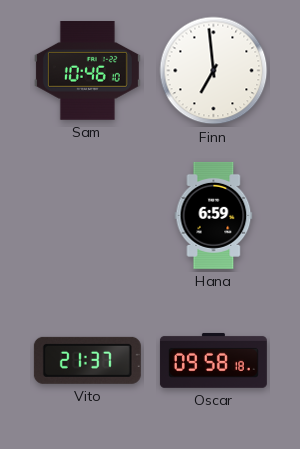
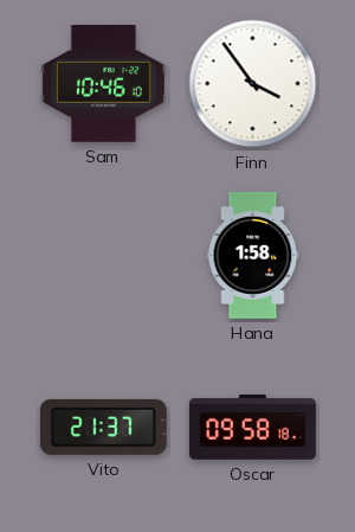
Finn: 6:59 -> 3:54
Hana: 6:59 -> 1:58
